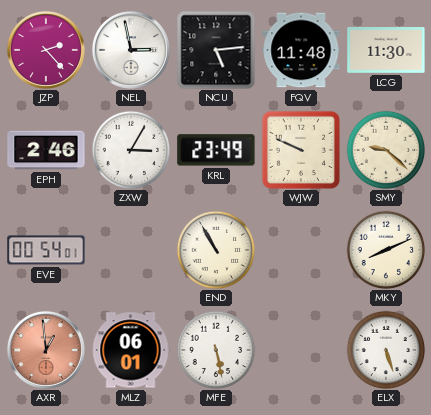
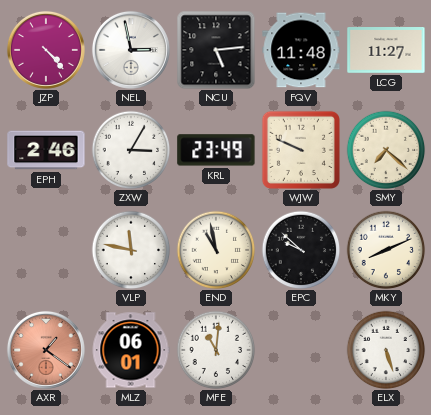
JZP: 2:23 -> 4:23
LCG: 11:30 -> 11:27
SMY: 9:22 -> 7:22
EVE: 00:54 -> none
VLP: none -> 11:47
END: 10:55 -> 10:58
EPC: none -> 9:52
AXR: 12:59 -> 1:21
MFE: 5:28 -> 11:01
